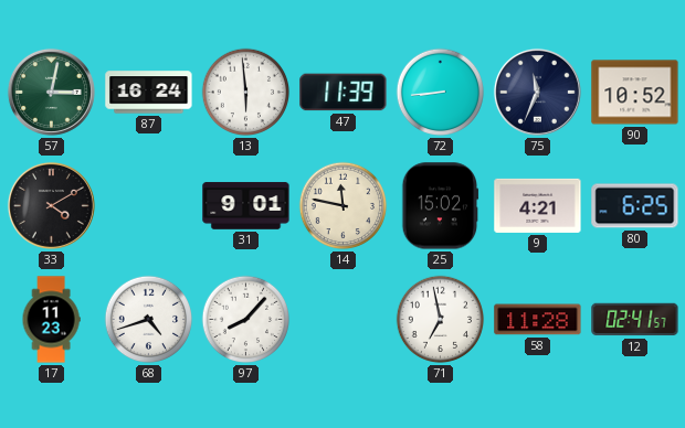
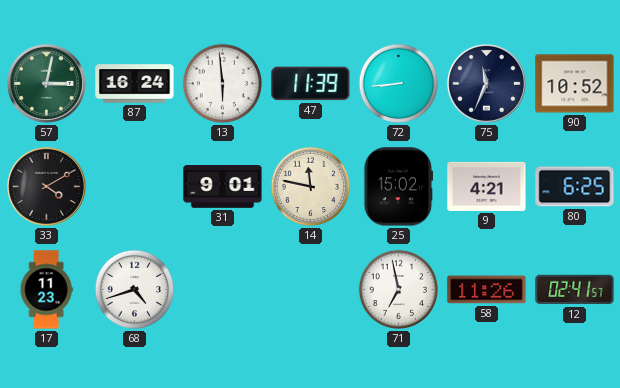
97: 8:07 -> none
58: 11:28 -> 11:26
